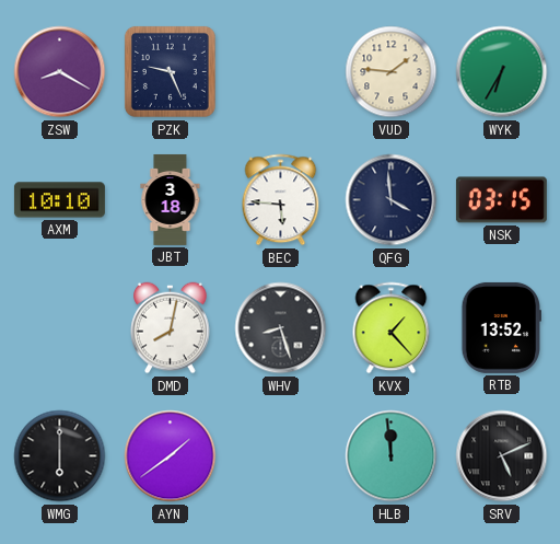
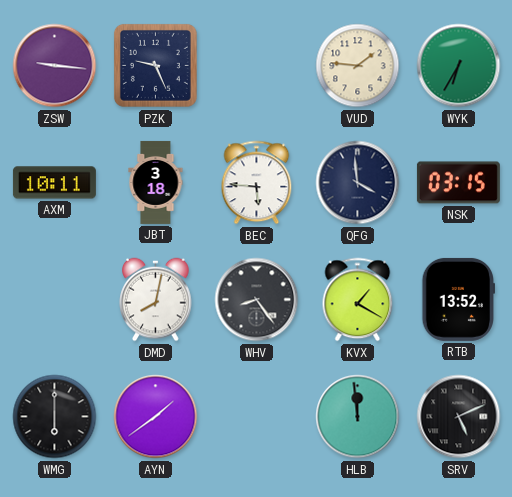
ZSW: 8:20 -> 9:16
AXM: 10:10 -> 10:11
WHV: 8:27 -> 8:24
KVX: 1:23 -> 1:20
